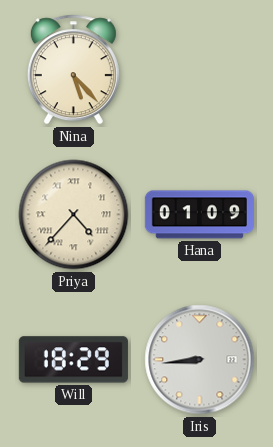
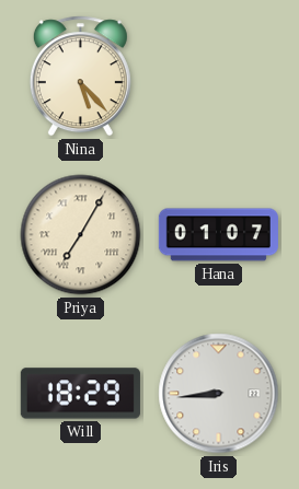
Priya: 4:37 -> 7:05
Hana: 01:09 -> 01:07
